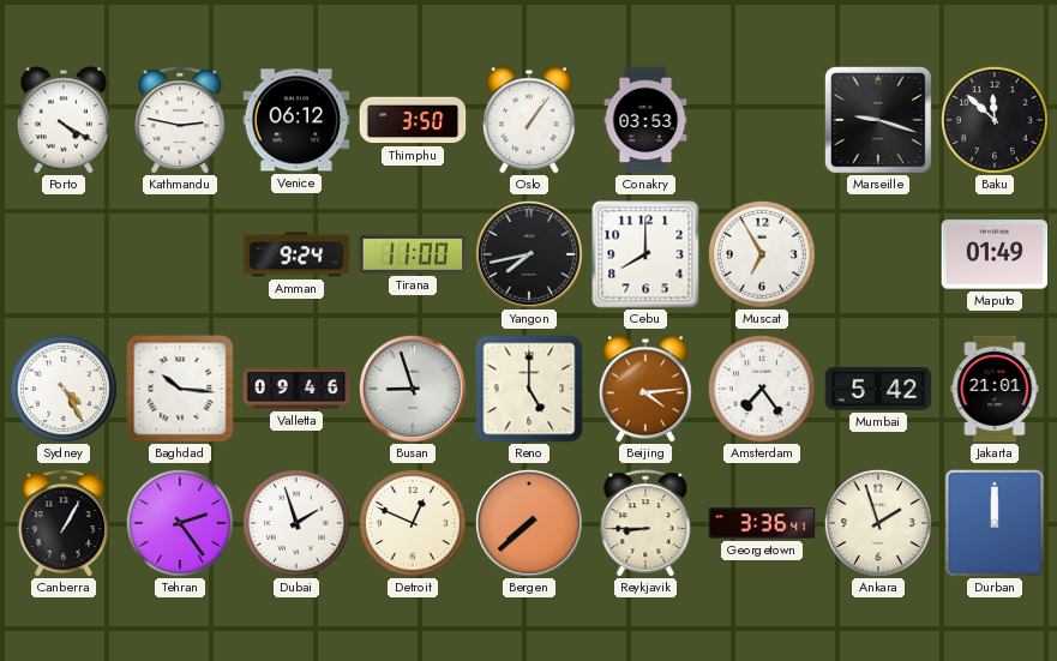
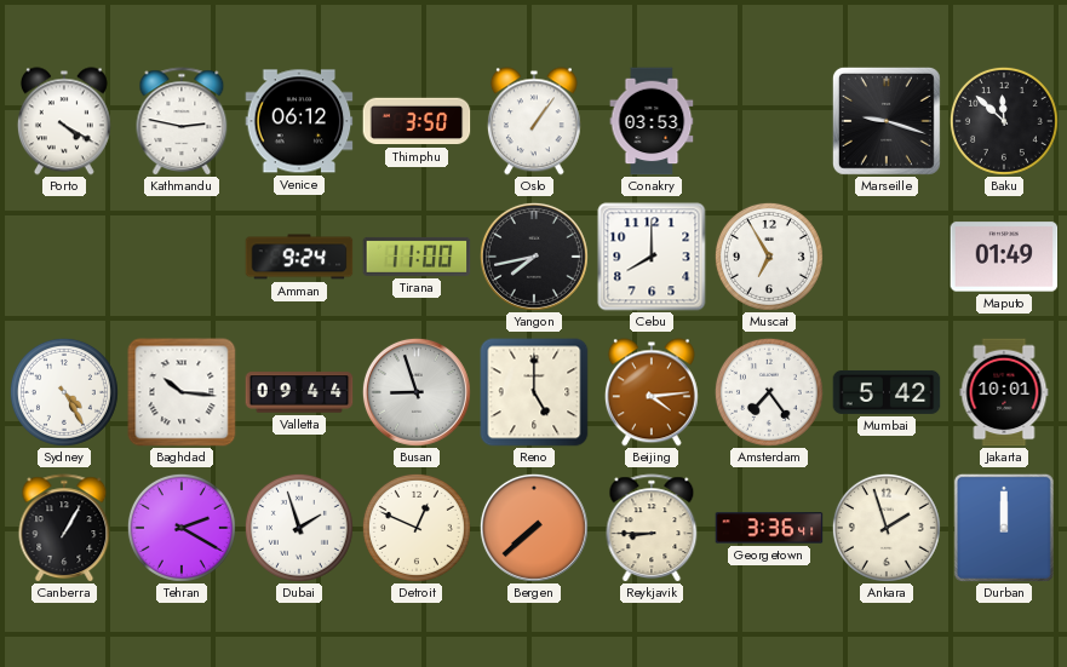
Valletta: 09:46 -> 09:44
Jakarta: 21:01 -> 10:01
Tehran: 2:24 -> 2:20
